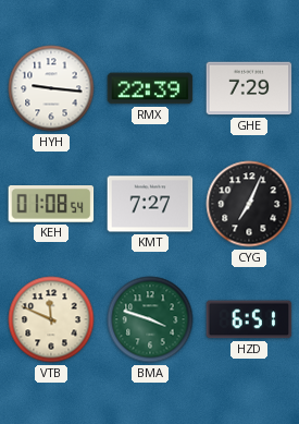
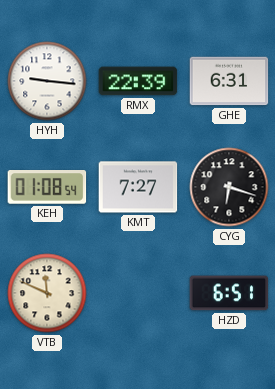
GHE: 7:29 -> 6:31
CYG: 7:04 -> 6:18
BMA: 3:48 -> none
